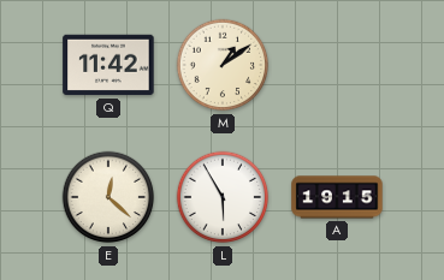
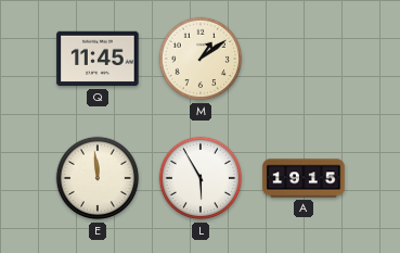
Q: 11:42 -> 11:45
E: 12:22 -> 11:59
